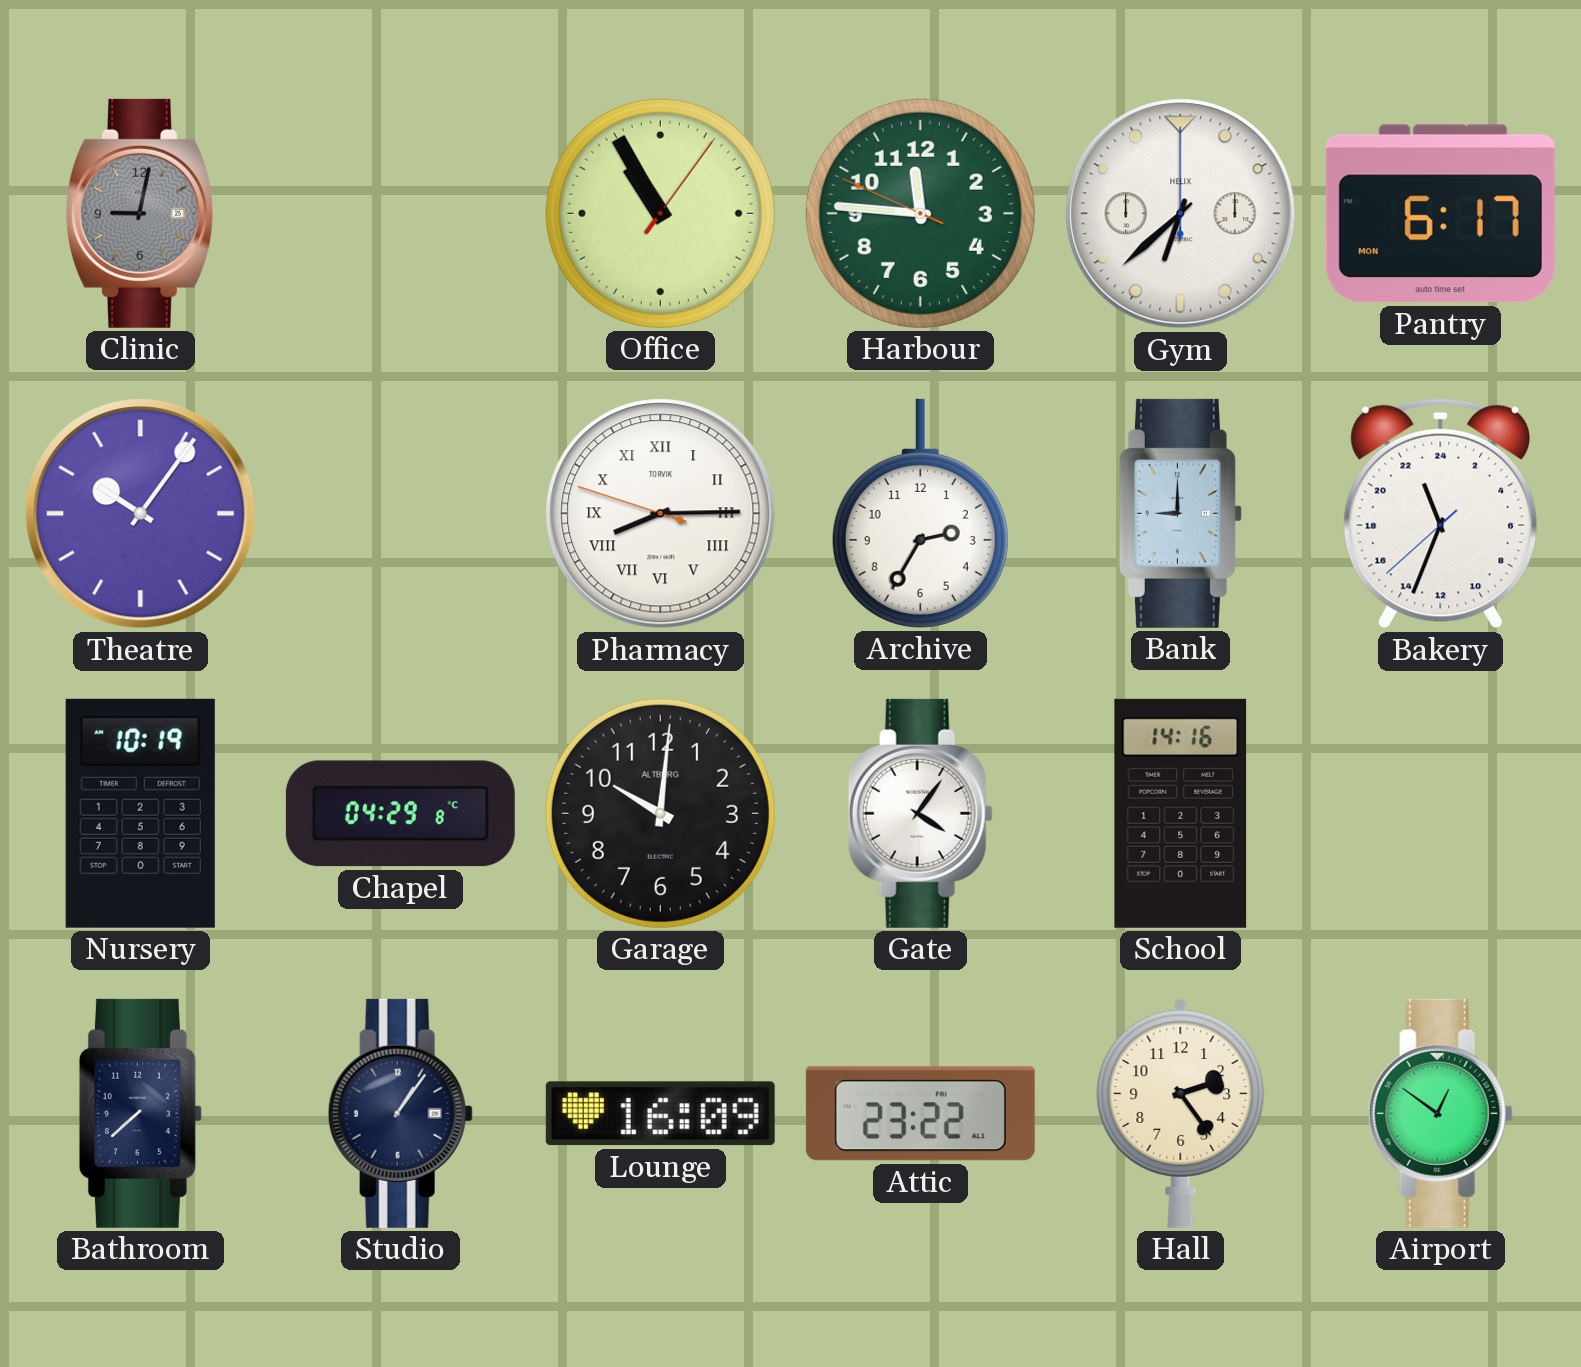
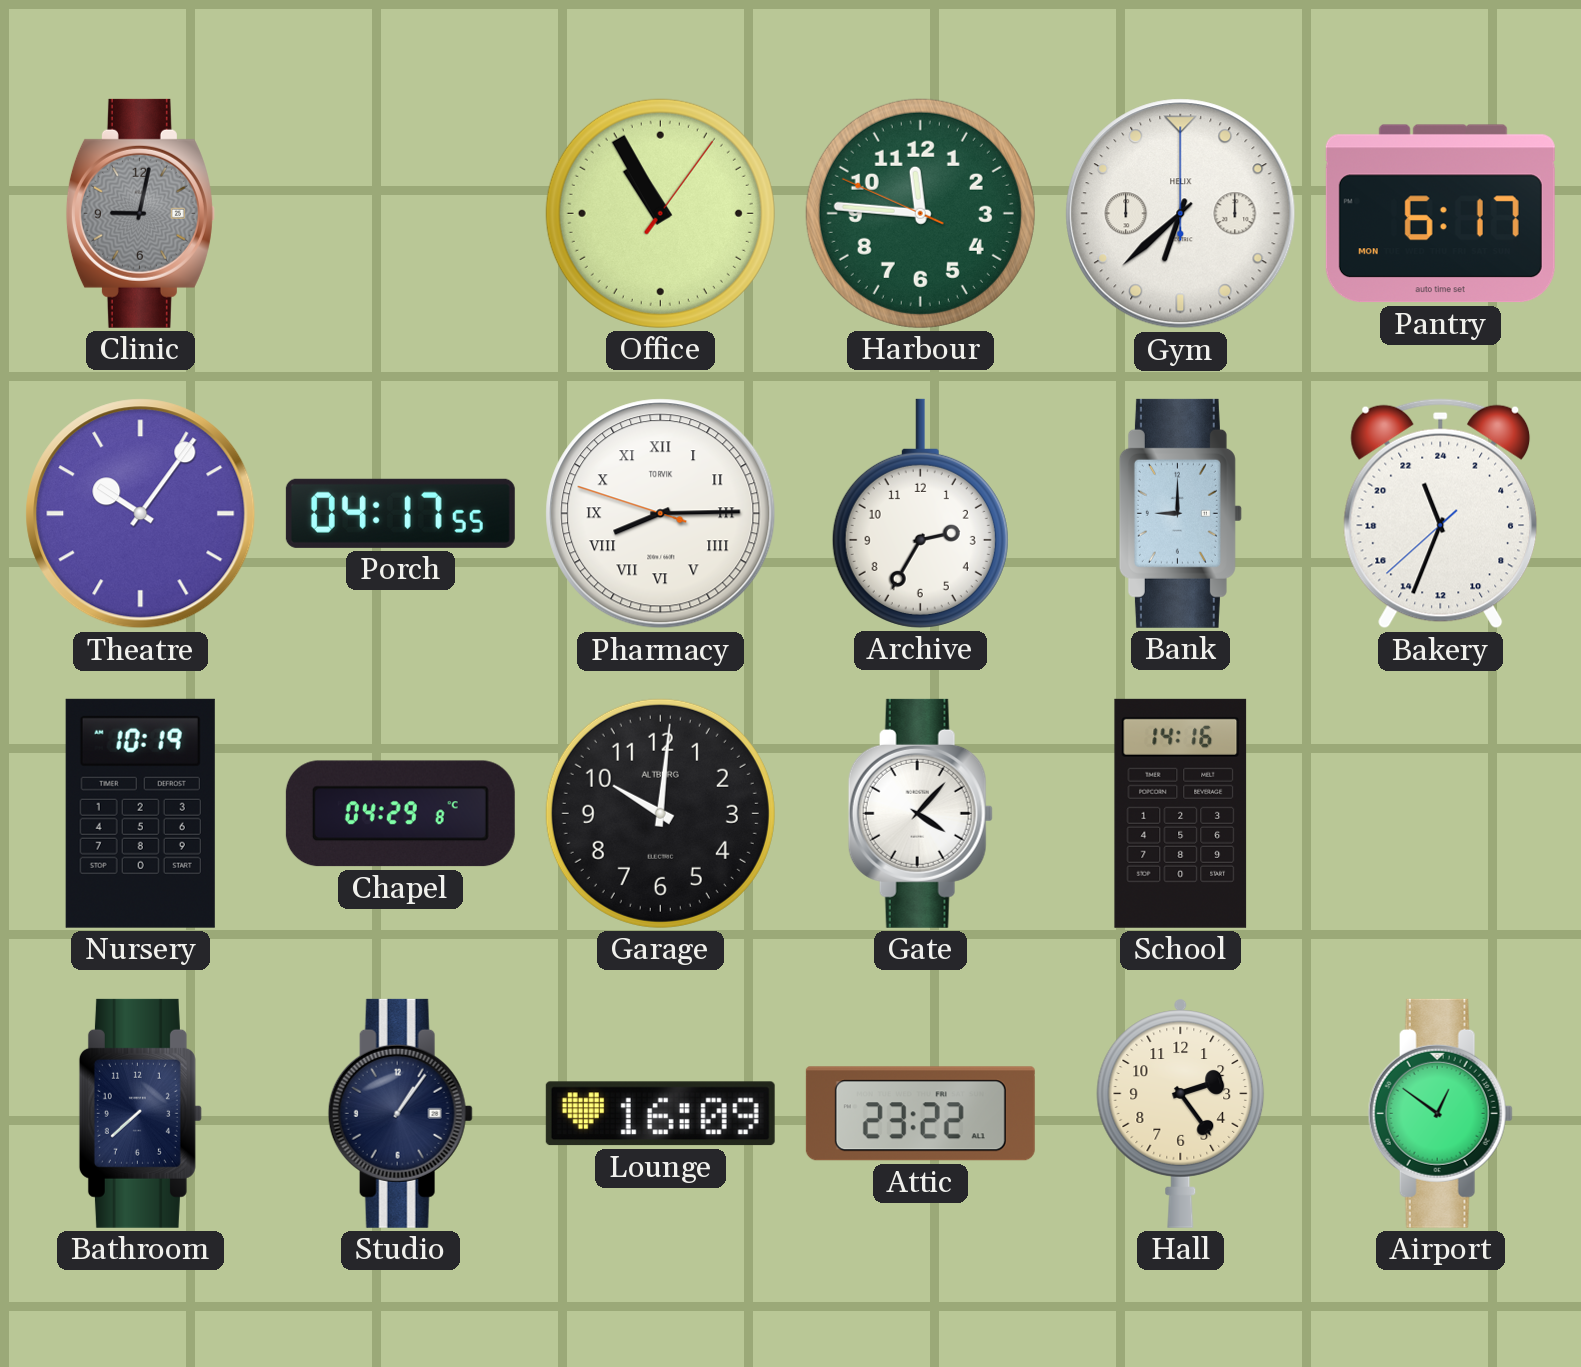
Porch: none -> 04:17
Gate: 4:06 -> 4:07
